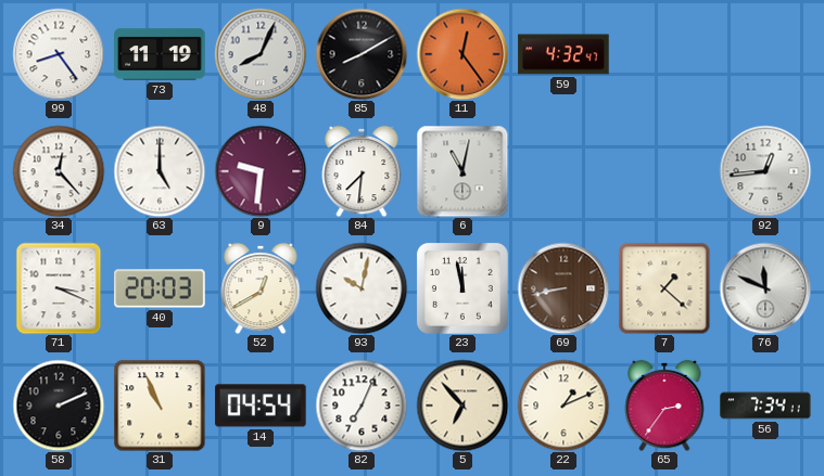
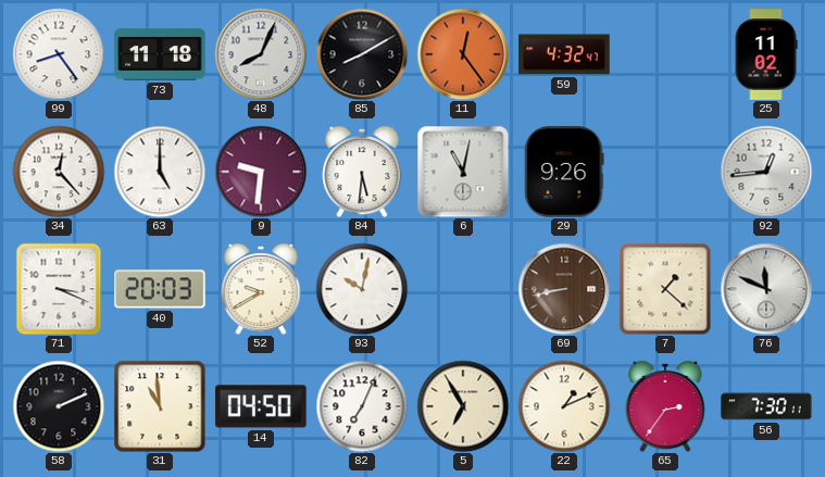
73: 11:19 -> 11:18
25: none -> 11:02
84: 7:31 -> 5:31
29: none -> 9:26
52: 12:40 -> 9:40
23: 11:58 -> none
31: 10:56 -> 10:59
14: 04:54 -> 04:50
5: 6:53 -> 6:55
56: 7:34 -> 7:30
